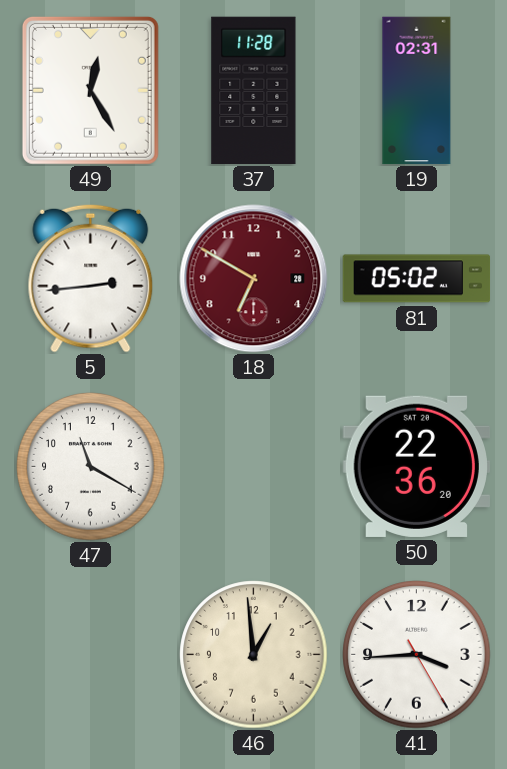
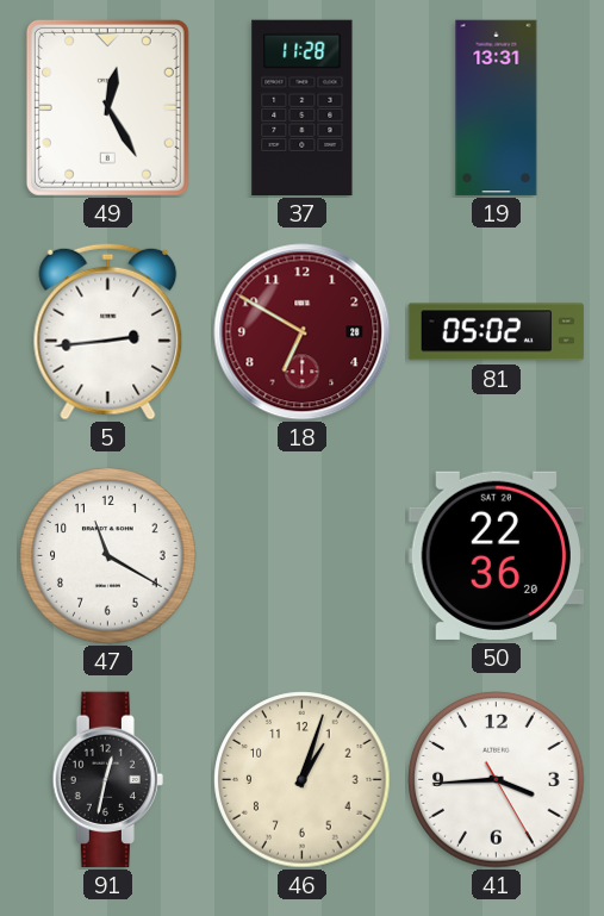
19: 02:31 -> 13:31
91: none -> 12:32
46: 12:59 -> 1:03
